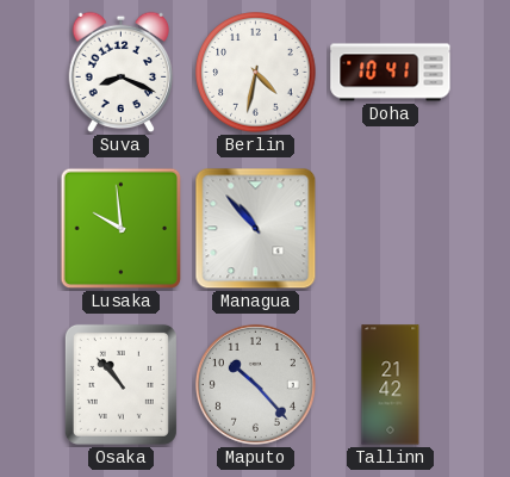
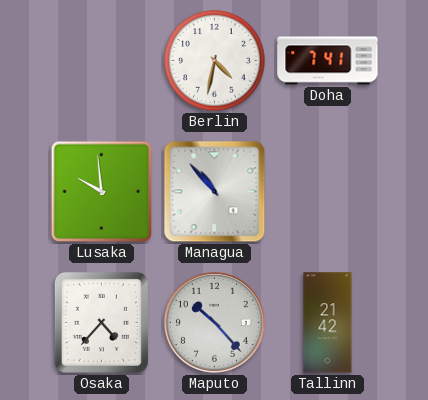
Suva: 8:19 -> none
Doha: 10:41 -> 7:41
Osaka: 10:53 -> 4:37
